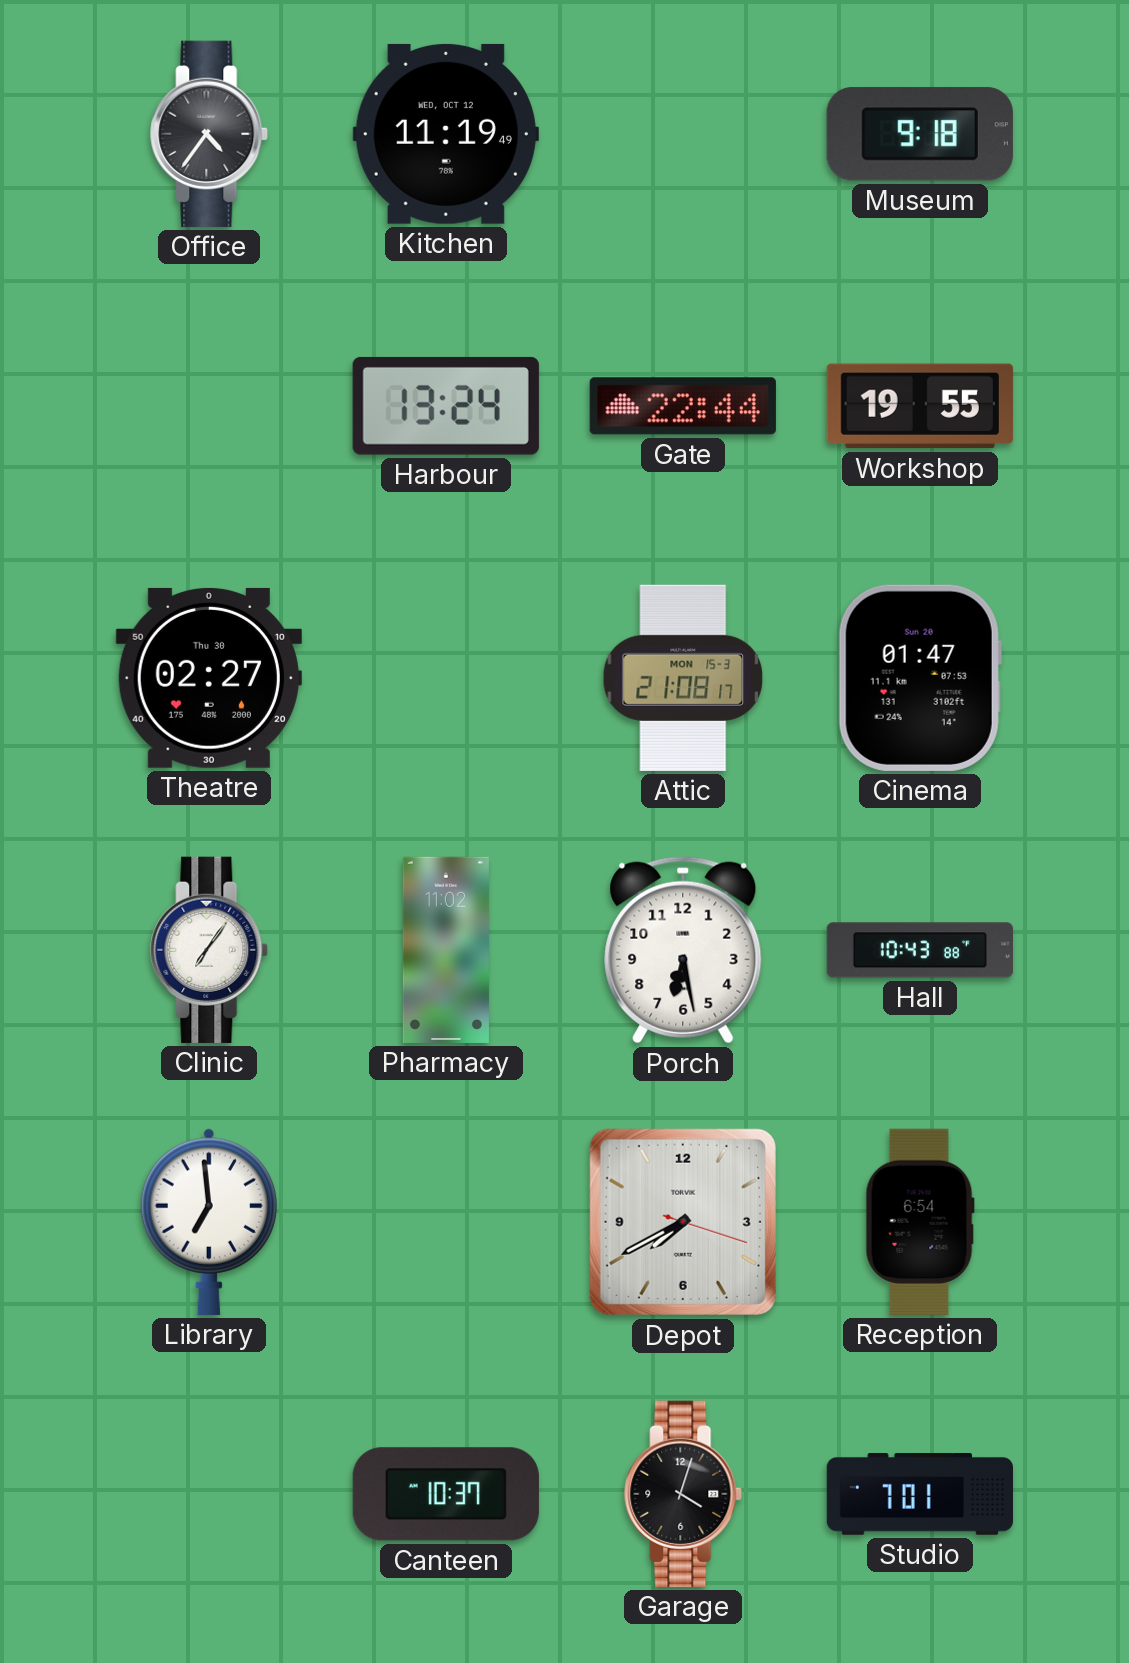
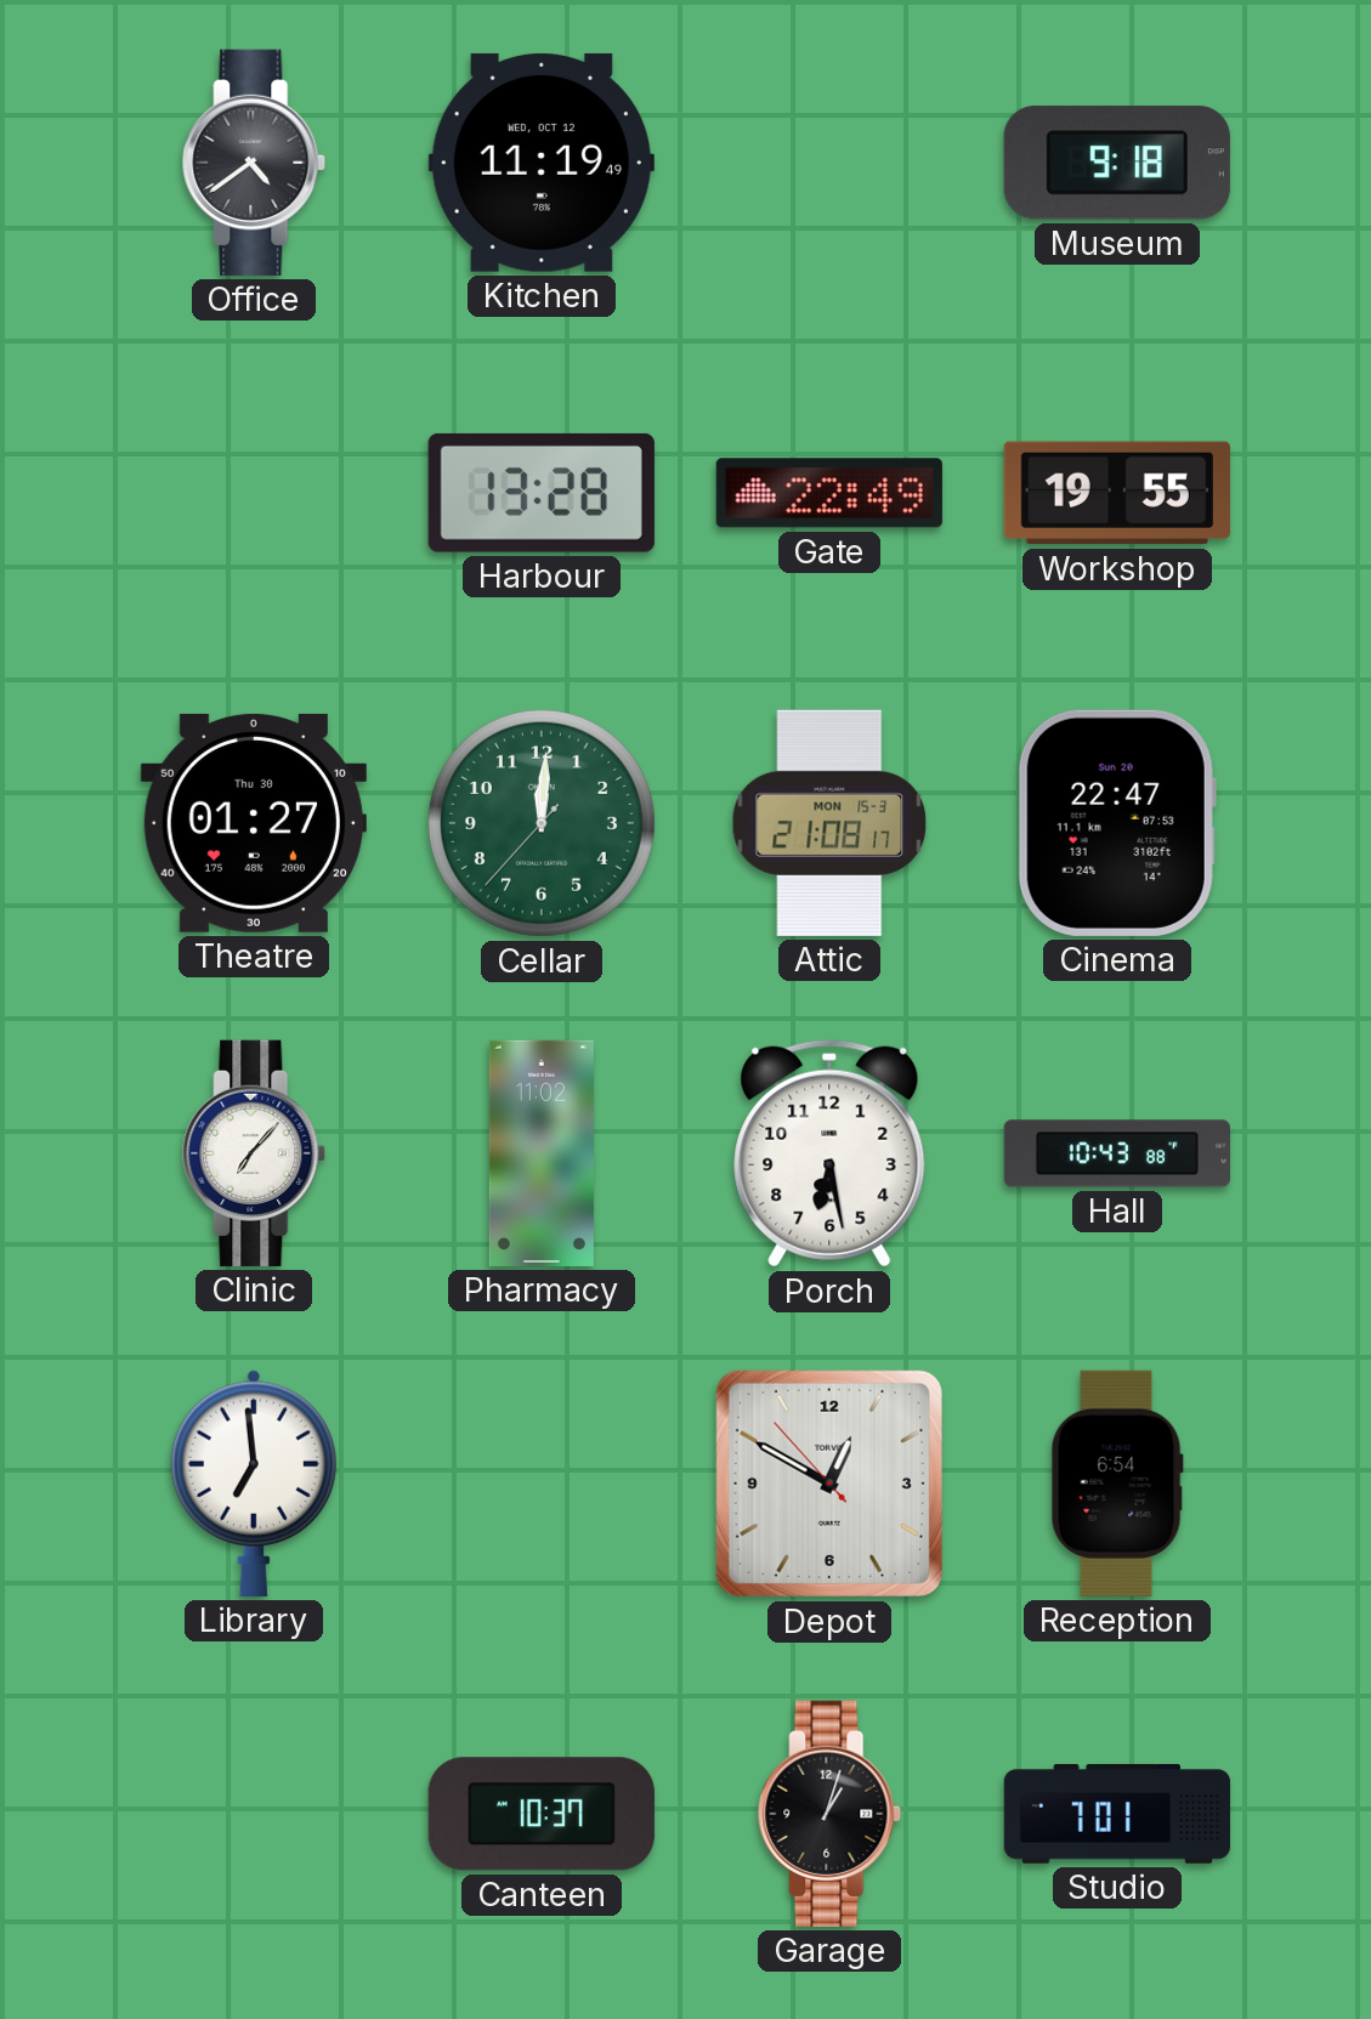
Office: 4:36 -> 4:39
Harbour: 13:24 -> 13:28
Gate: 22:44 -> 22:49
Theatre: 02:27 -> 01:27
Cellar: none -> 12:00
Cinema: 01:47 -> 22:47
Clinic: 7:06 -> 7:07
Depot: 7:40 -> 12:49
Garage: 4:03 -> 1:03
